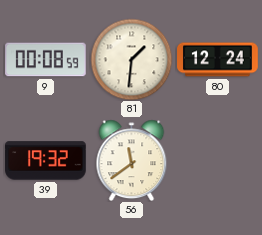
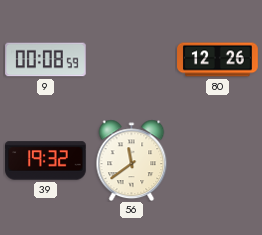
81: 1:31 -> none
80: 12:24 -> 12:26
